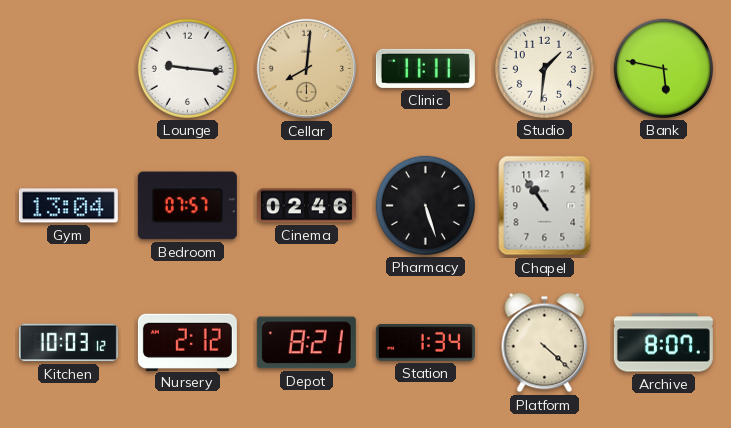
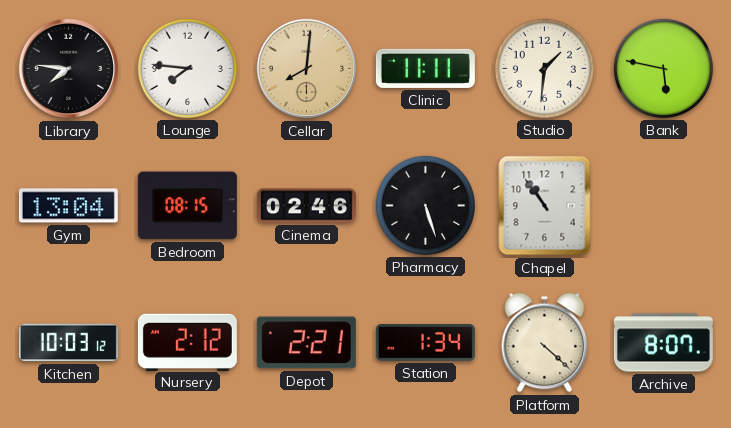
Library: none -> 7:46
Lounge: 9:16 -> 7:46
Bedroom: 07:57 -> 08:15
Depot: 8:21 -> 2:21
